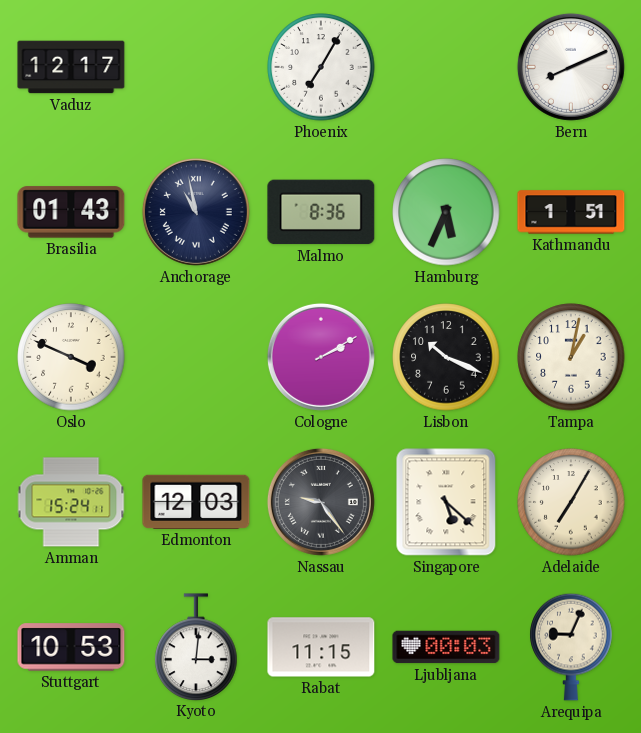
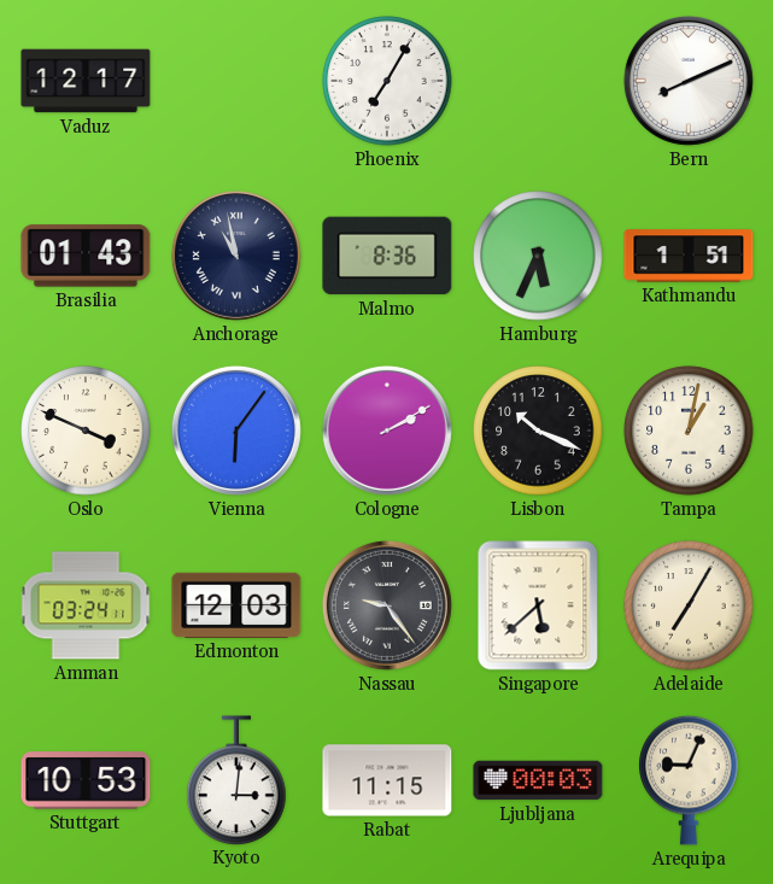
Vienna: none -> 6:06
Amman: 15:24 -> 03:24
Singapore: 5:22 -> 5:38
